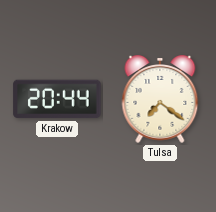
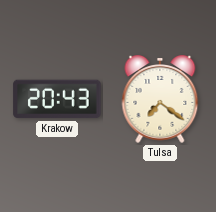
Krakow: 20:44 -> 20:43
